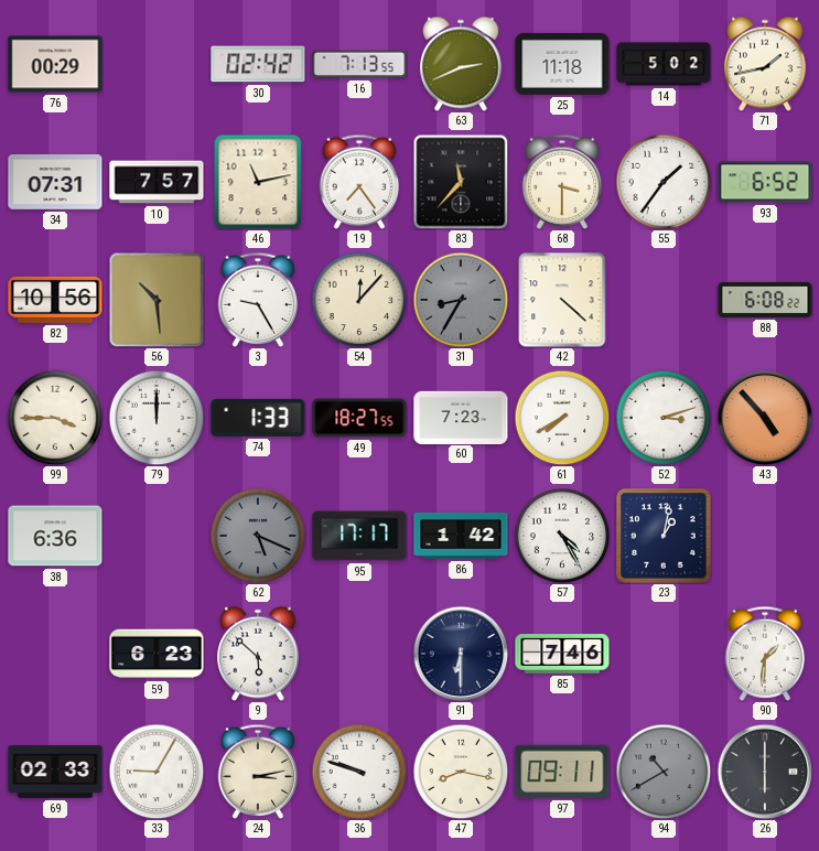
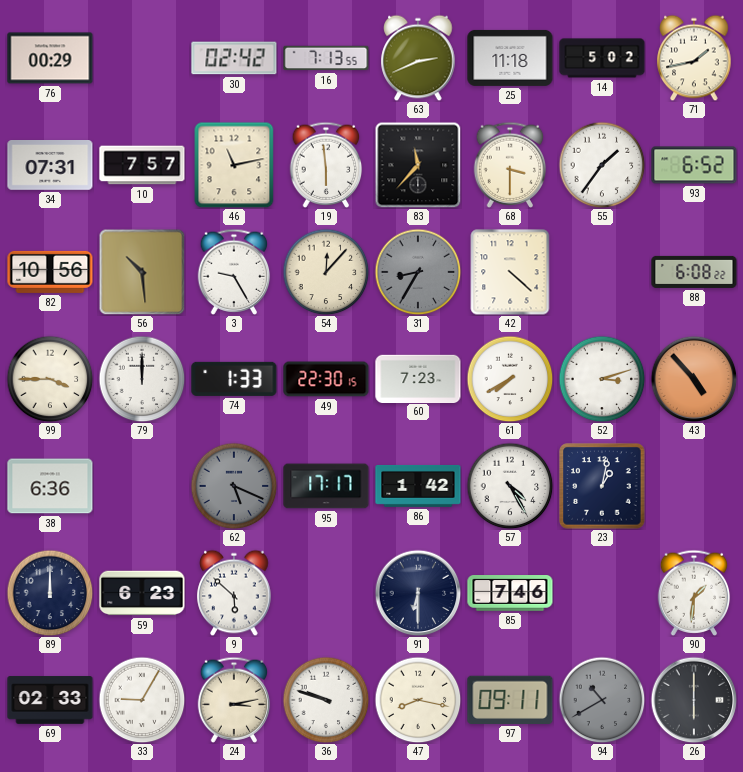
19: 7:24 -> 5:59
49: 18:27 -> 22:30
89: none -> 12:00
